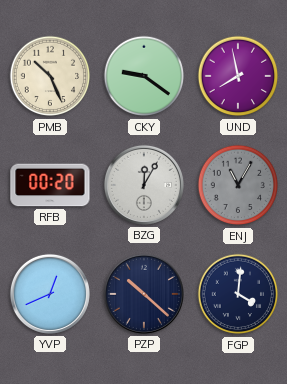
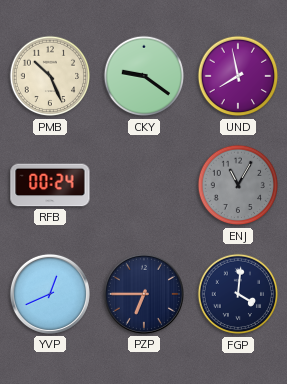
RFB: 00:20 -> 00:24
BZG: 12:05 -> none
PZP: 10:22 -> 6:45
